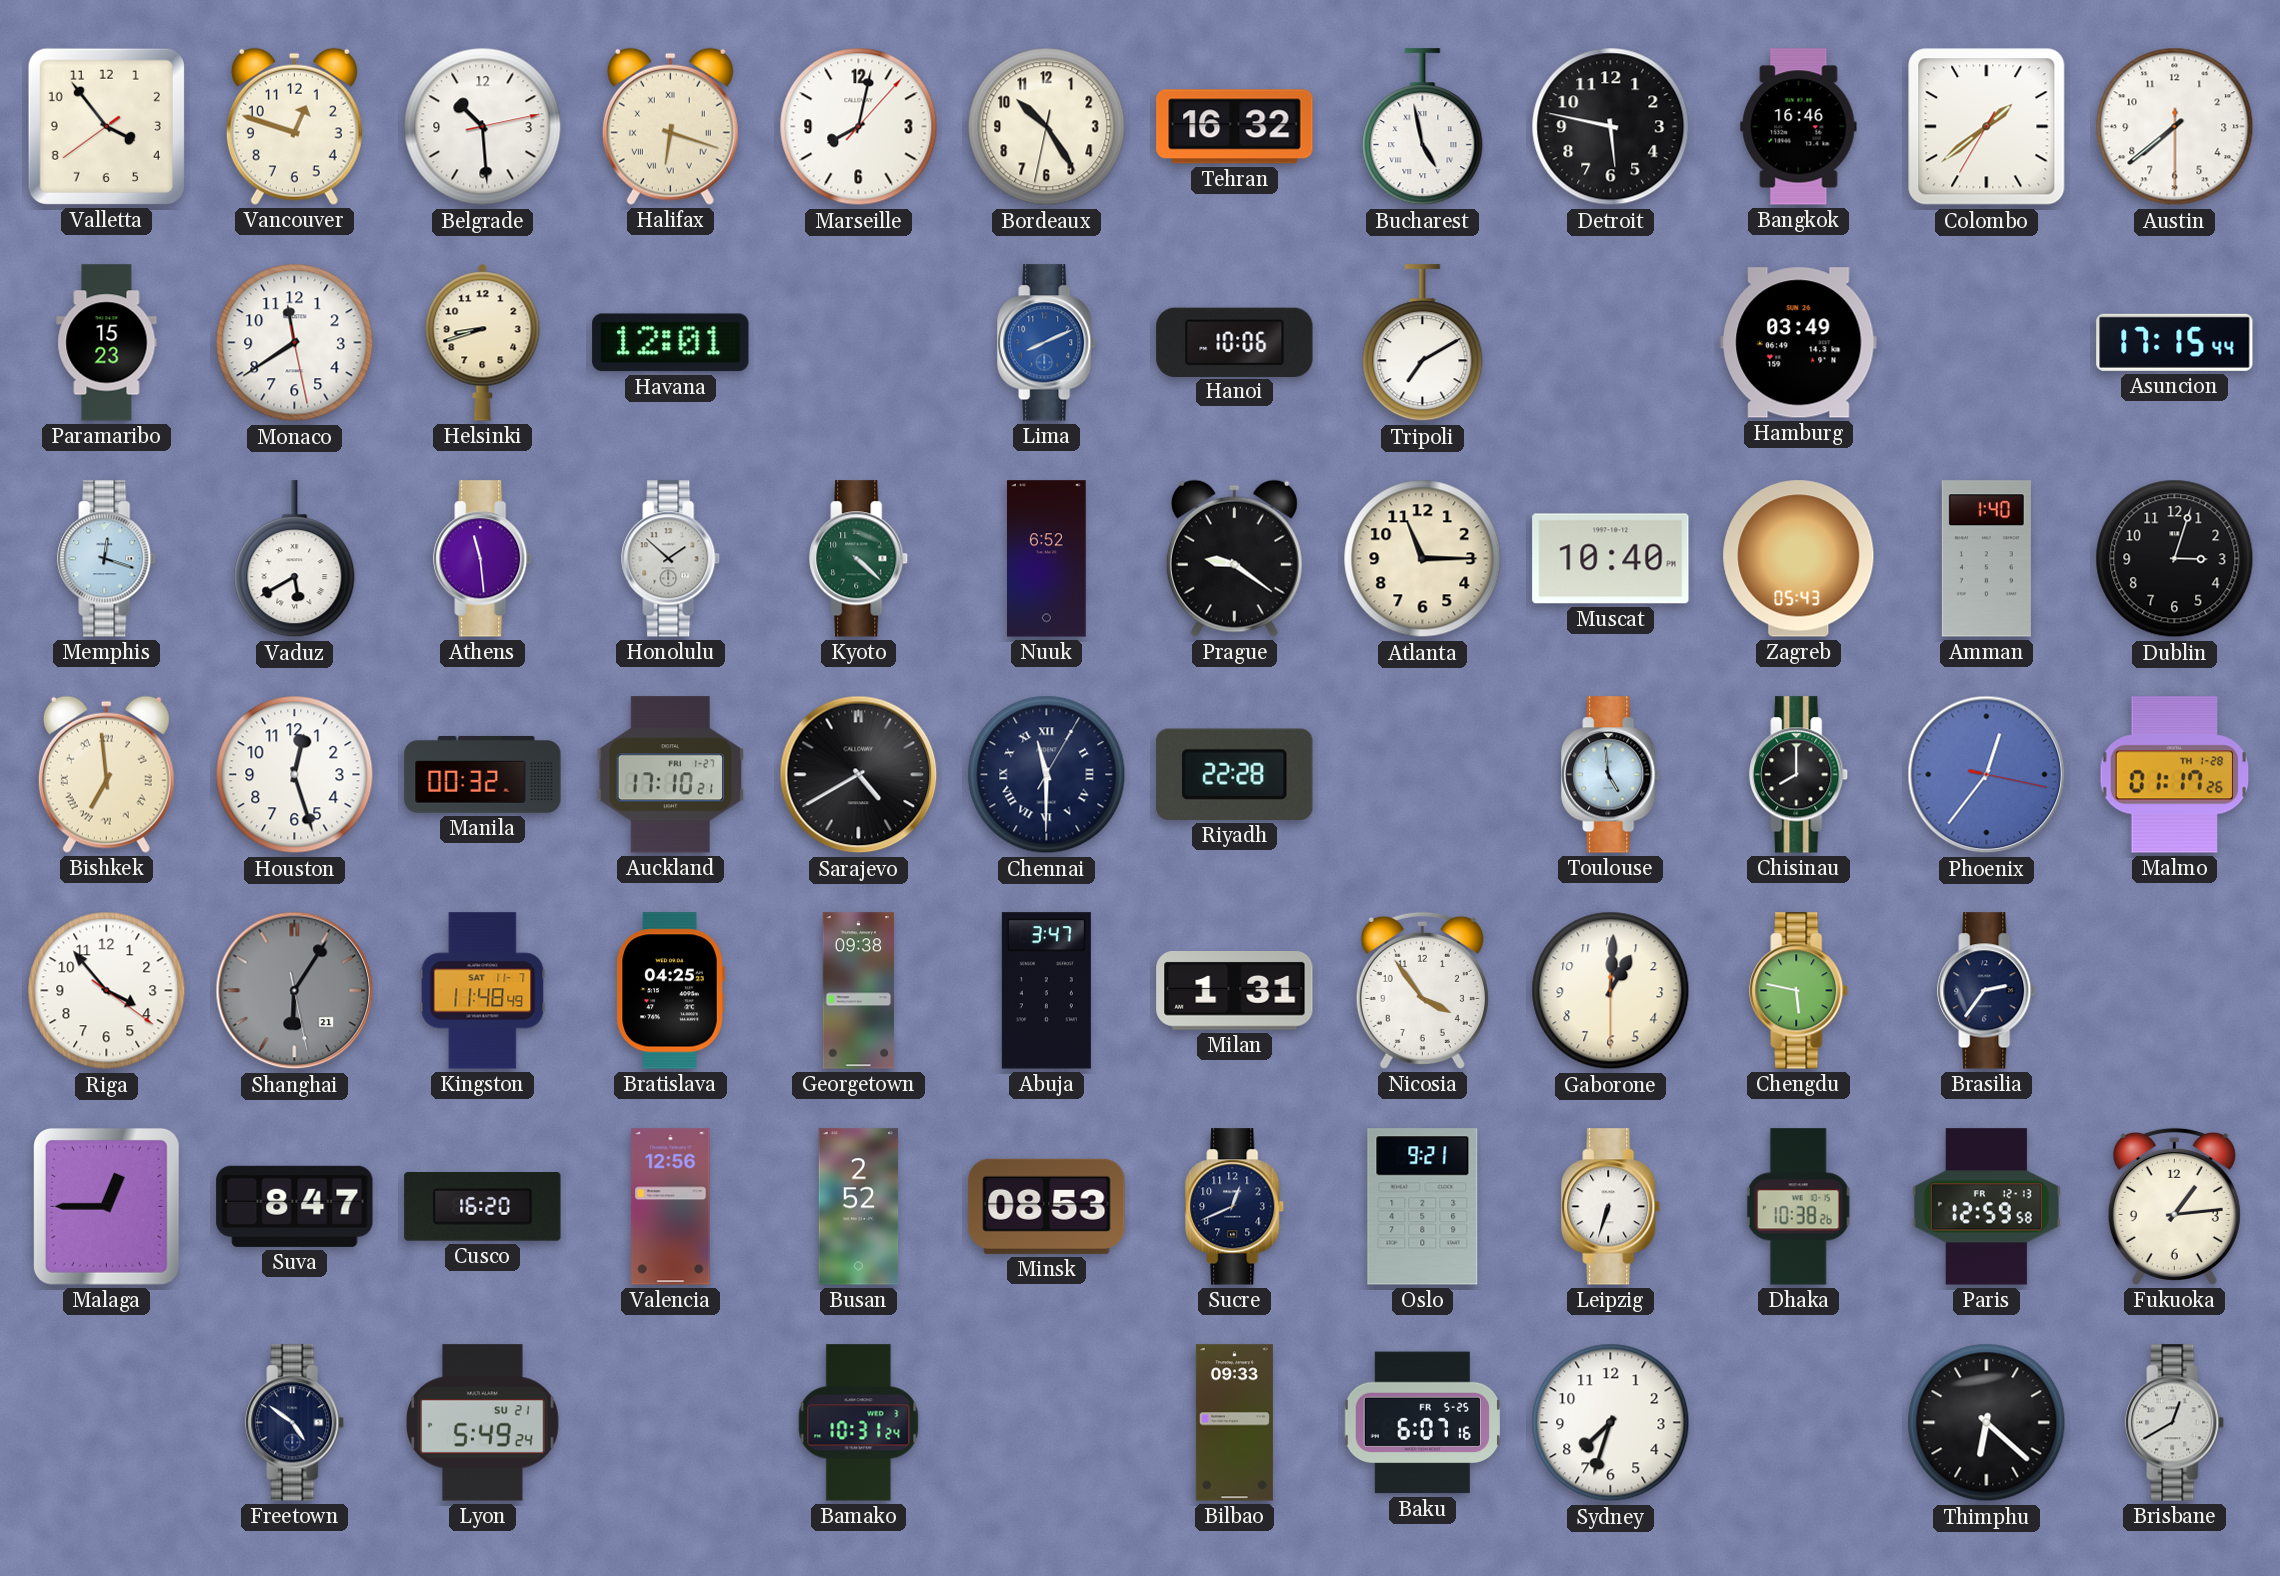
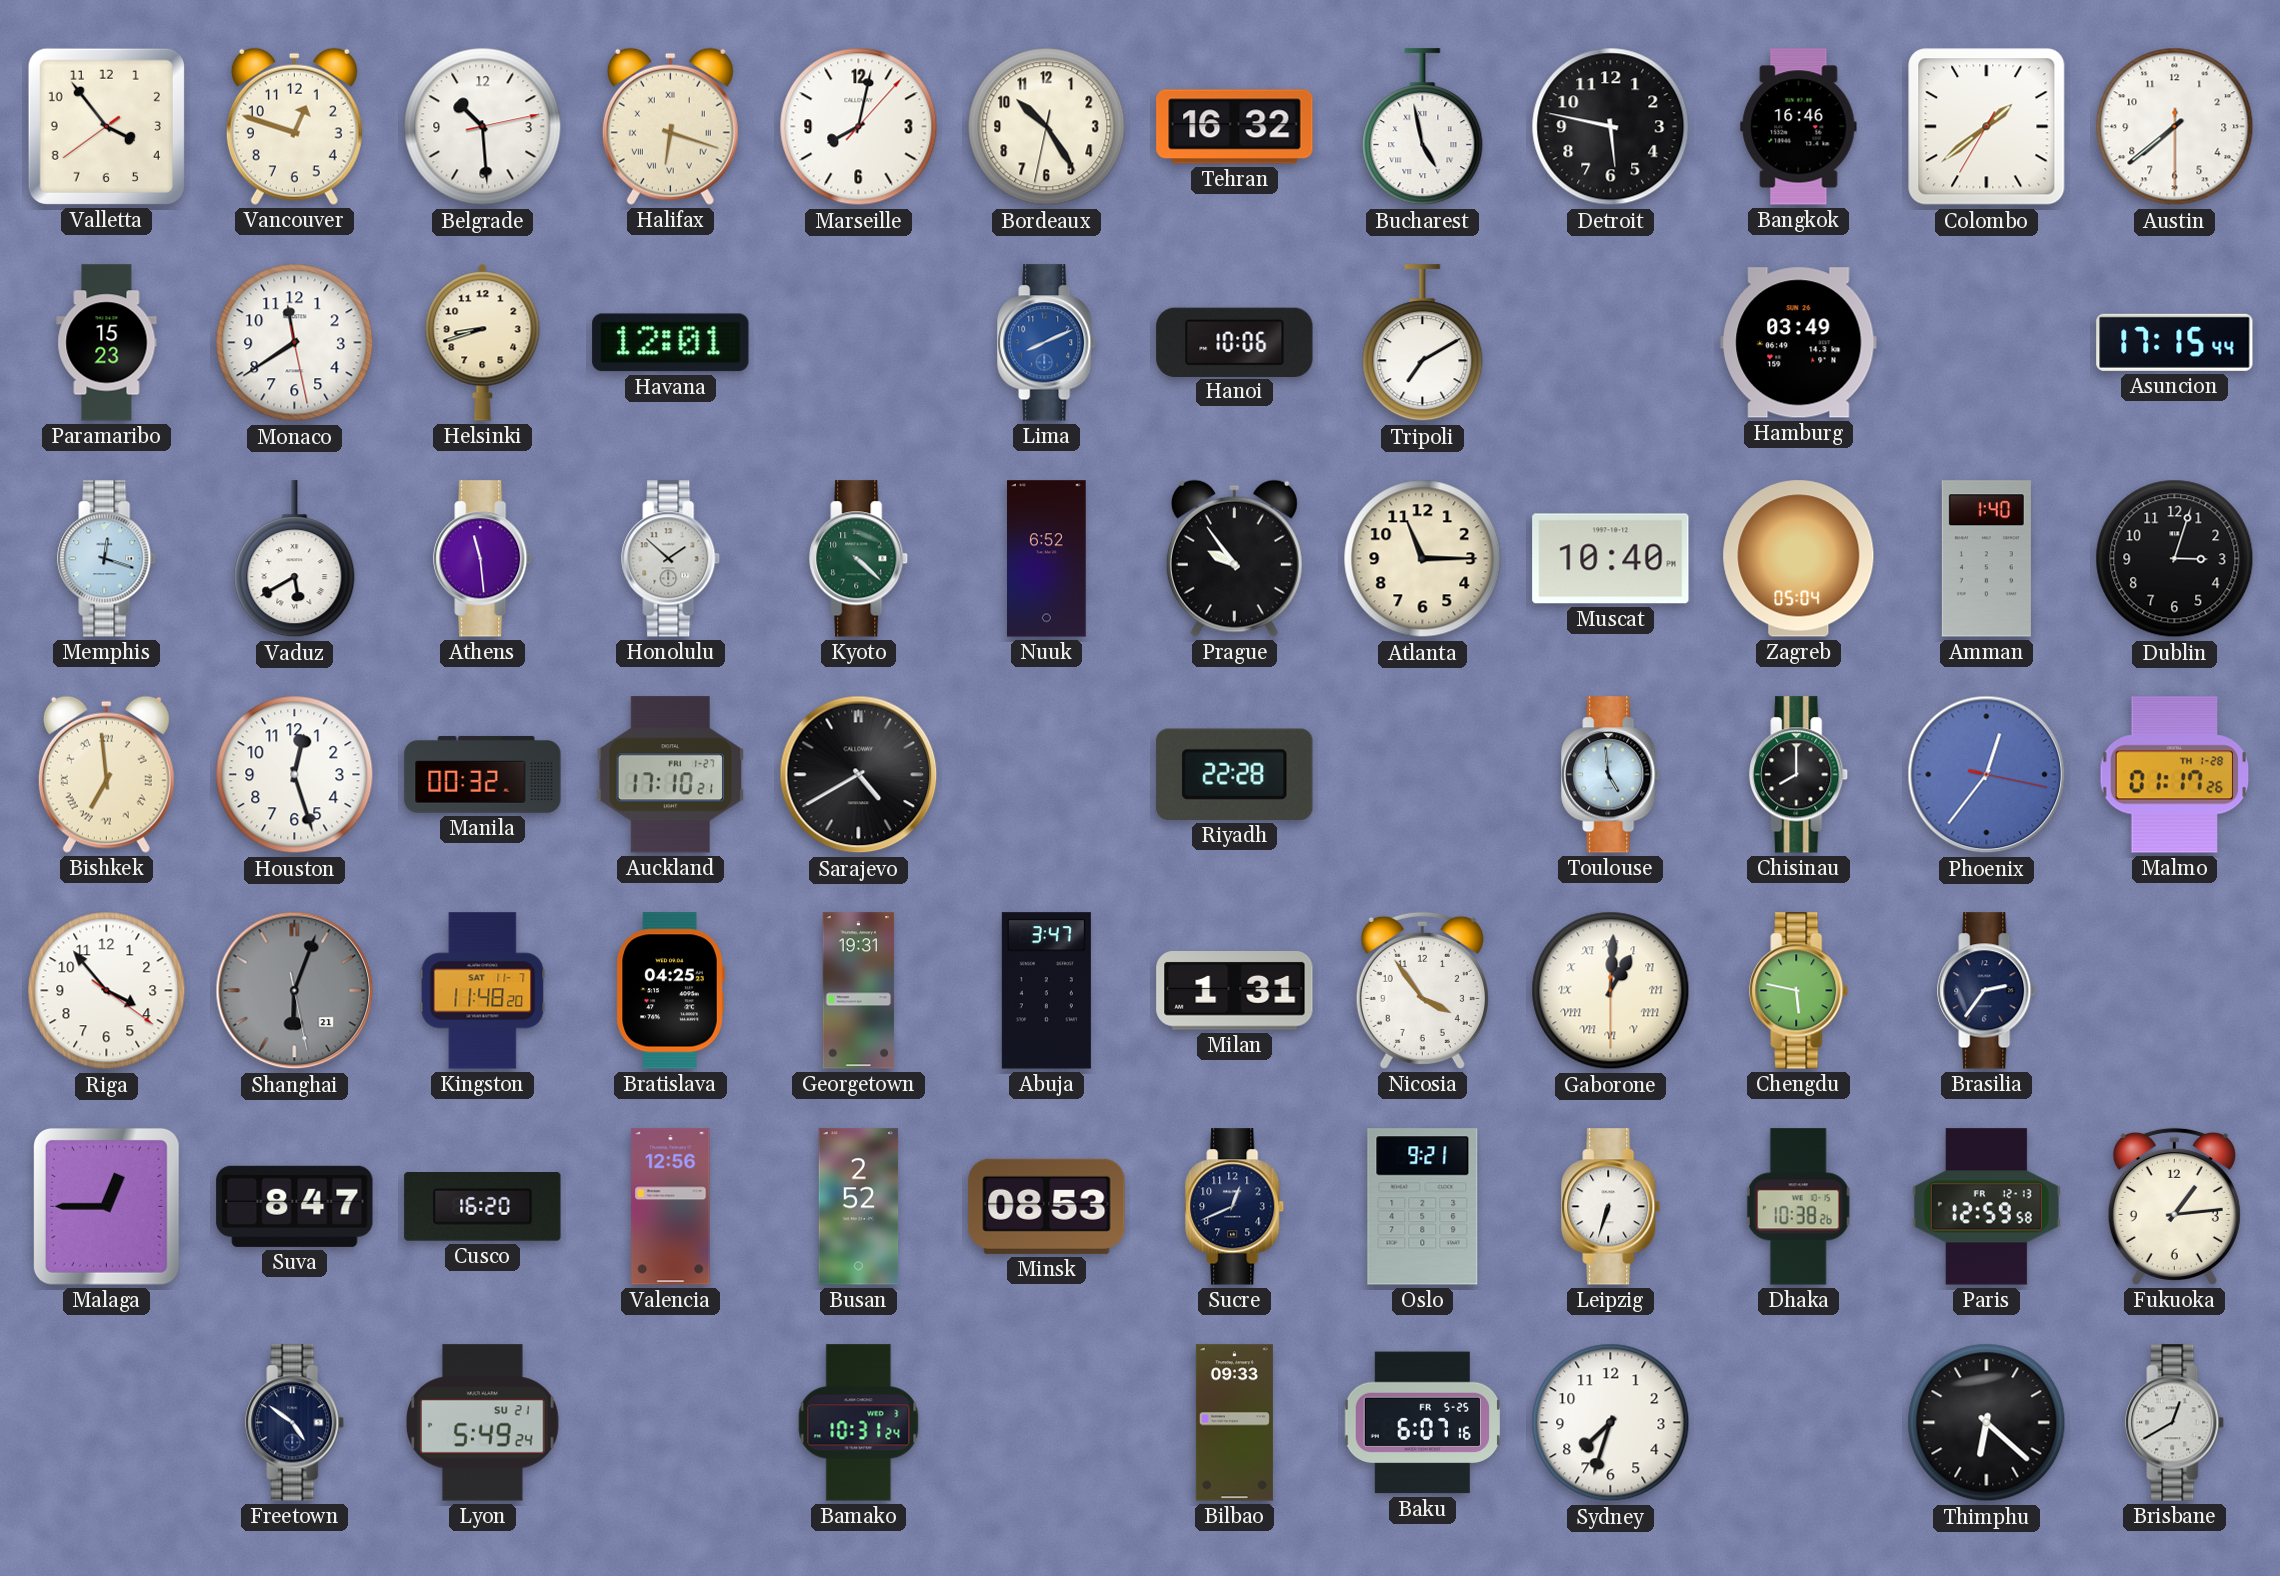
Prague: 9:21 -> 9:54
Zagreb: 05:43 -> 05:04
Chennai: 11:30 -> none
Shanghai: 6:05 -> 6:03
Kingston: 11:48:49 -> 11:48:20
Georgetown: 09:38 -> 19:31
Gaborone numerals: Arabic -> Roman
